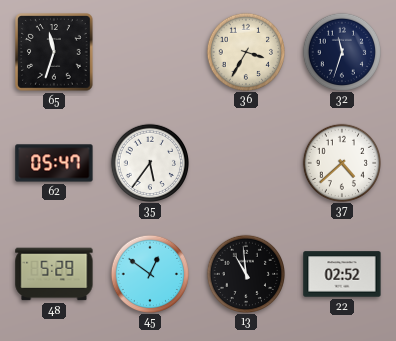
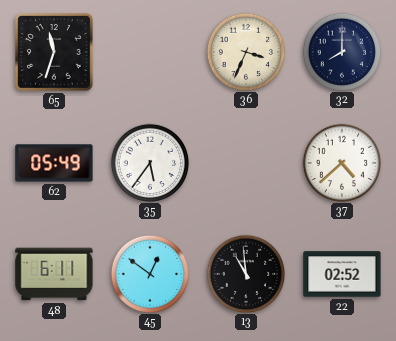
36: 3:35 -> 3:34
32: 11:33 -> 8:00
62: 05:47 -> 05:49
48: 5:29 -> 6:11
